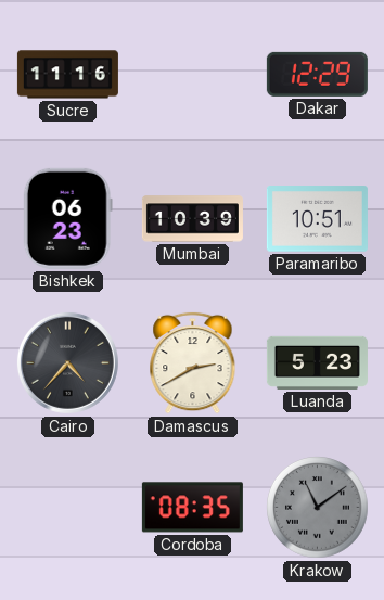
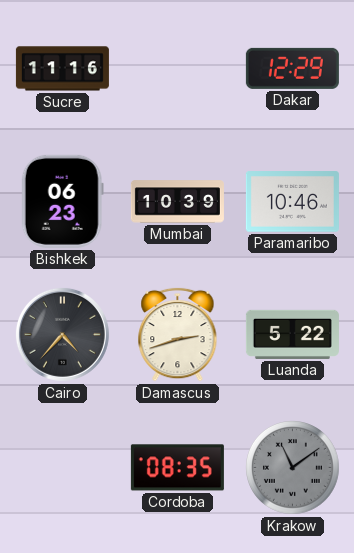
Paramaribo: 10:51 -> 10:46
Damascus: 2:40 -> 2:42
Luanda: 5:23 -> 5:22
